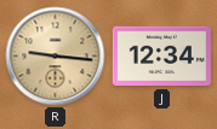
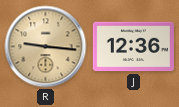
J: 12:34 -> 12:36
